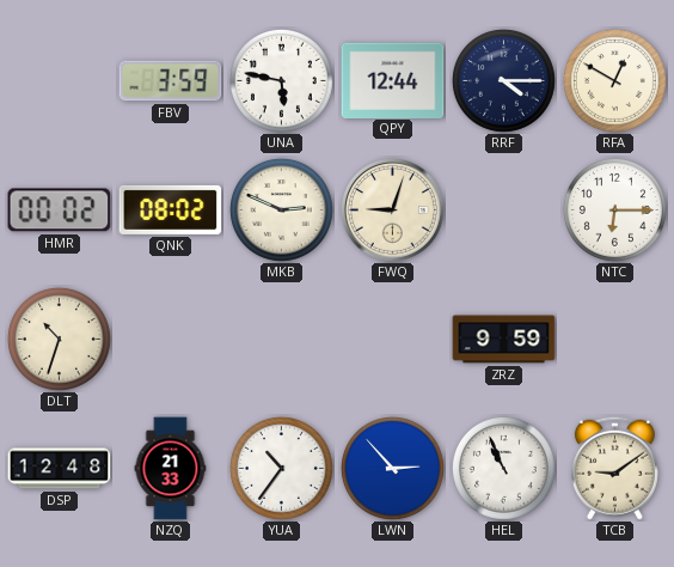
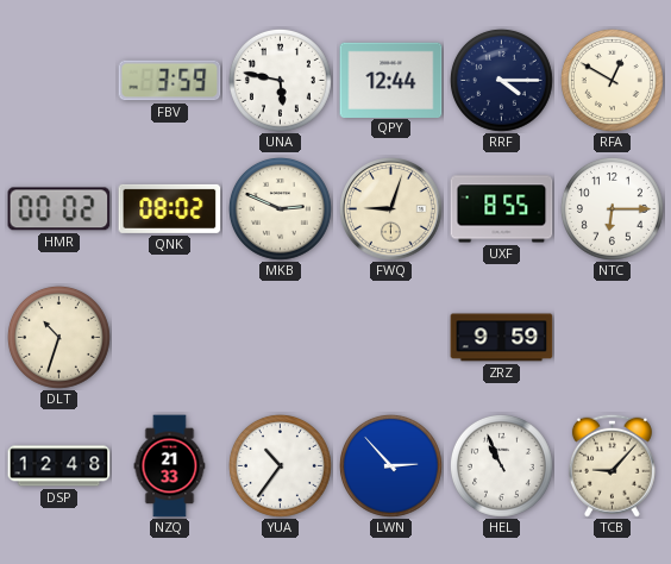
UXF: none -> 8:55
TCB: 9:09 -> 9:07
